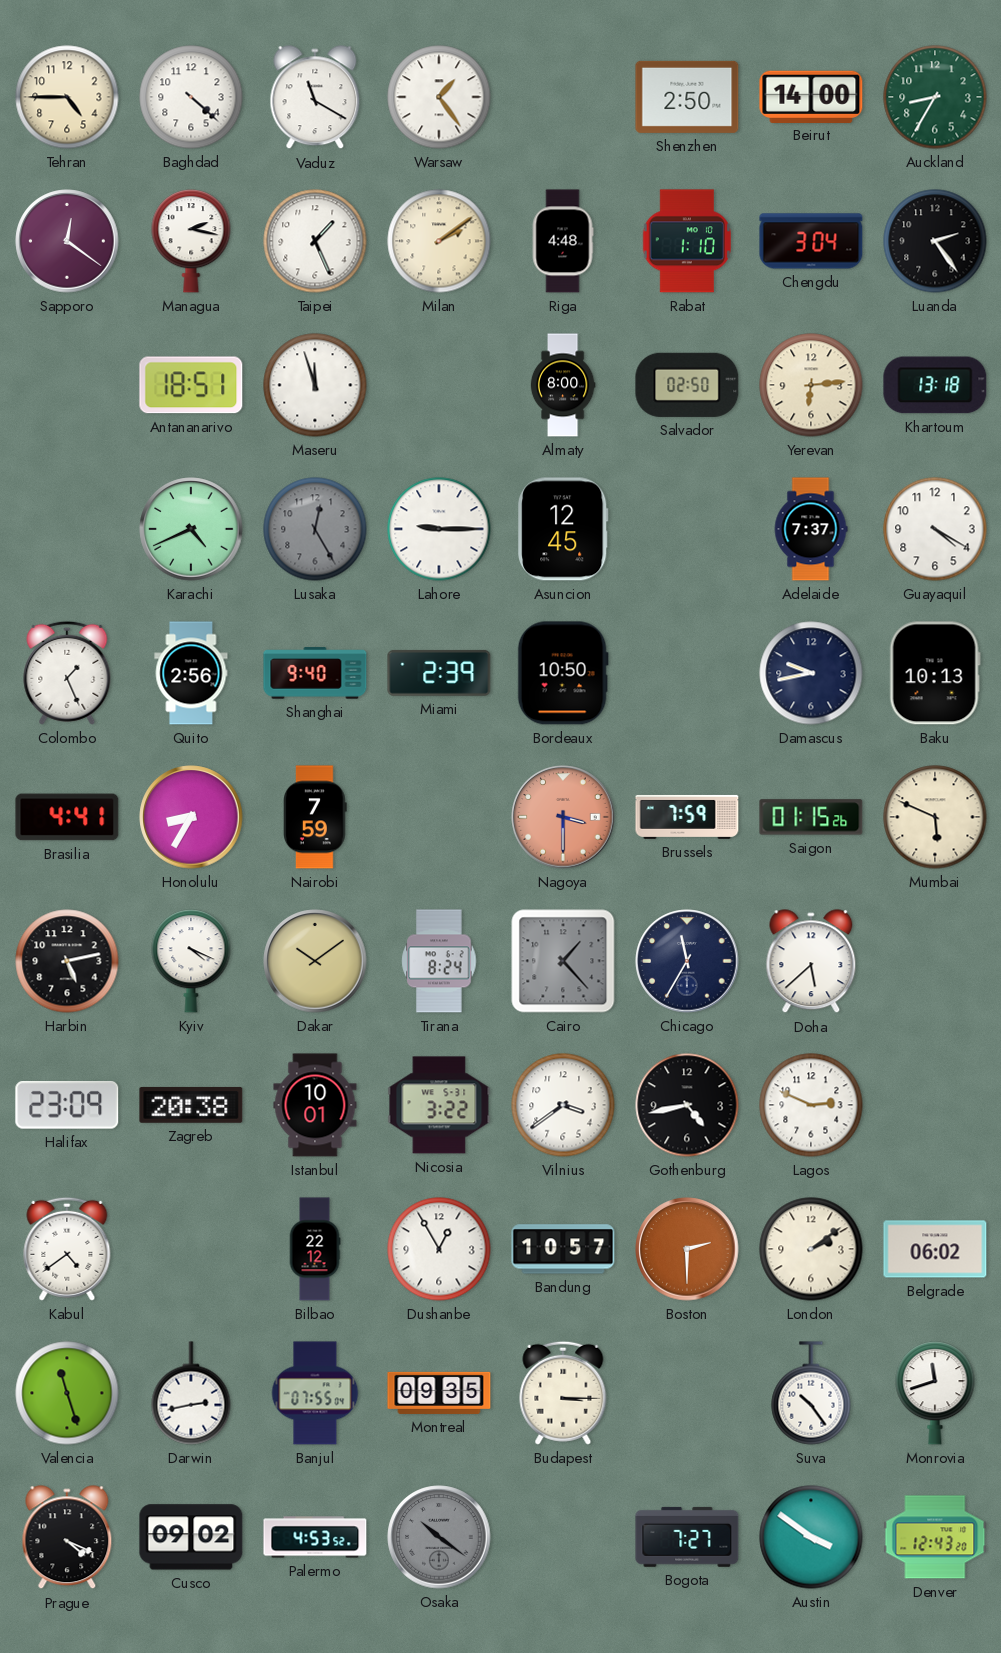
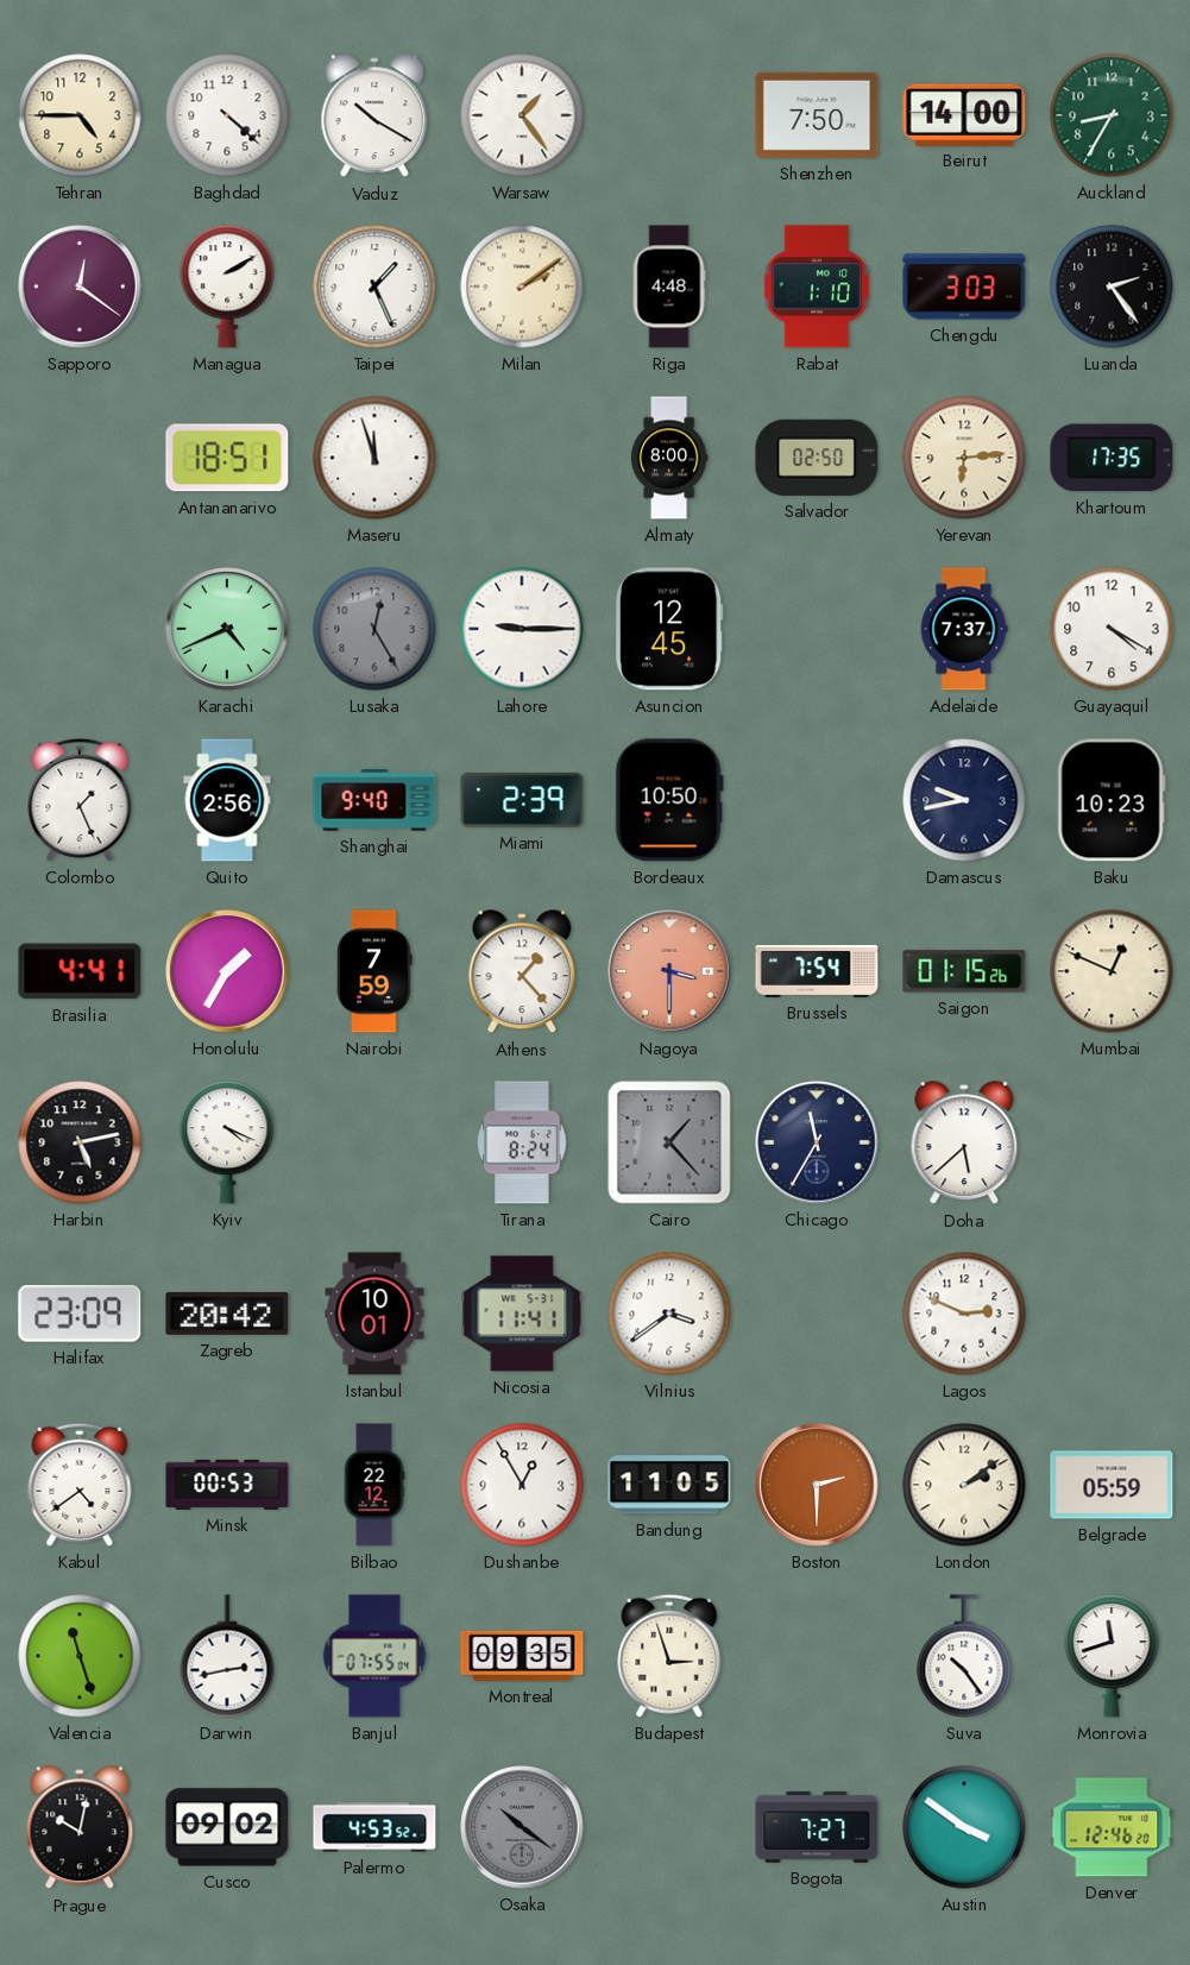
Vaduz: 11:20 -> 10:20
Shenzhen: 2:50 -> 7:50
Managua: 2:17 -> 2:10
Chengdu: 3:04 -> 3:03
Khartoum: 13:18 -> 17:35
Baku: 10:13 -> 10:23
Honolulu: 8:35 -> 1:35
Athens: none -> 1:23
Brussels: 7:59 -> 7:54
Mumbai: 5:49 -> 12:49
Dakar: 10:09 -> none
Zagreb: 20:38 -> 20:42
Nicosia: 3:22 -> 11:41
Gothenburg: 4:43 -> none
Minsk: none -> 00:53
Bandung: 10:57 -> 11:05
Belgrade: 06:02 -> 05:59
Budapest: 3:15 -> 2:57
Prague: 4:19 -> 10:02
Denver: 12:43 -> 12:46
